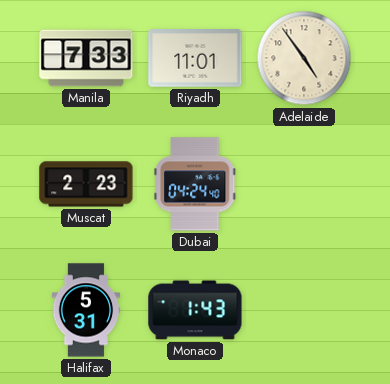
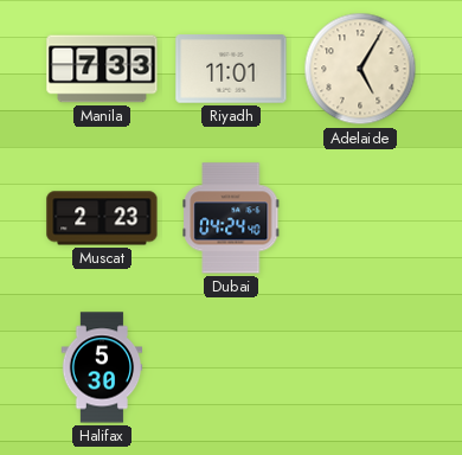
Adelaide: 4:54 -> 5:05
Halifax: 5:31 -> 5:30
Monaco: 1:43 -> none
